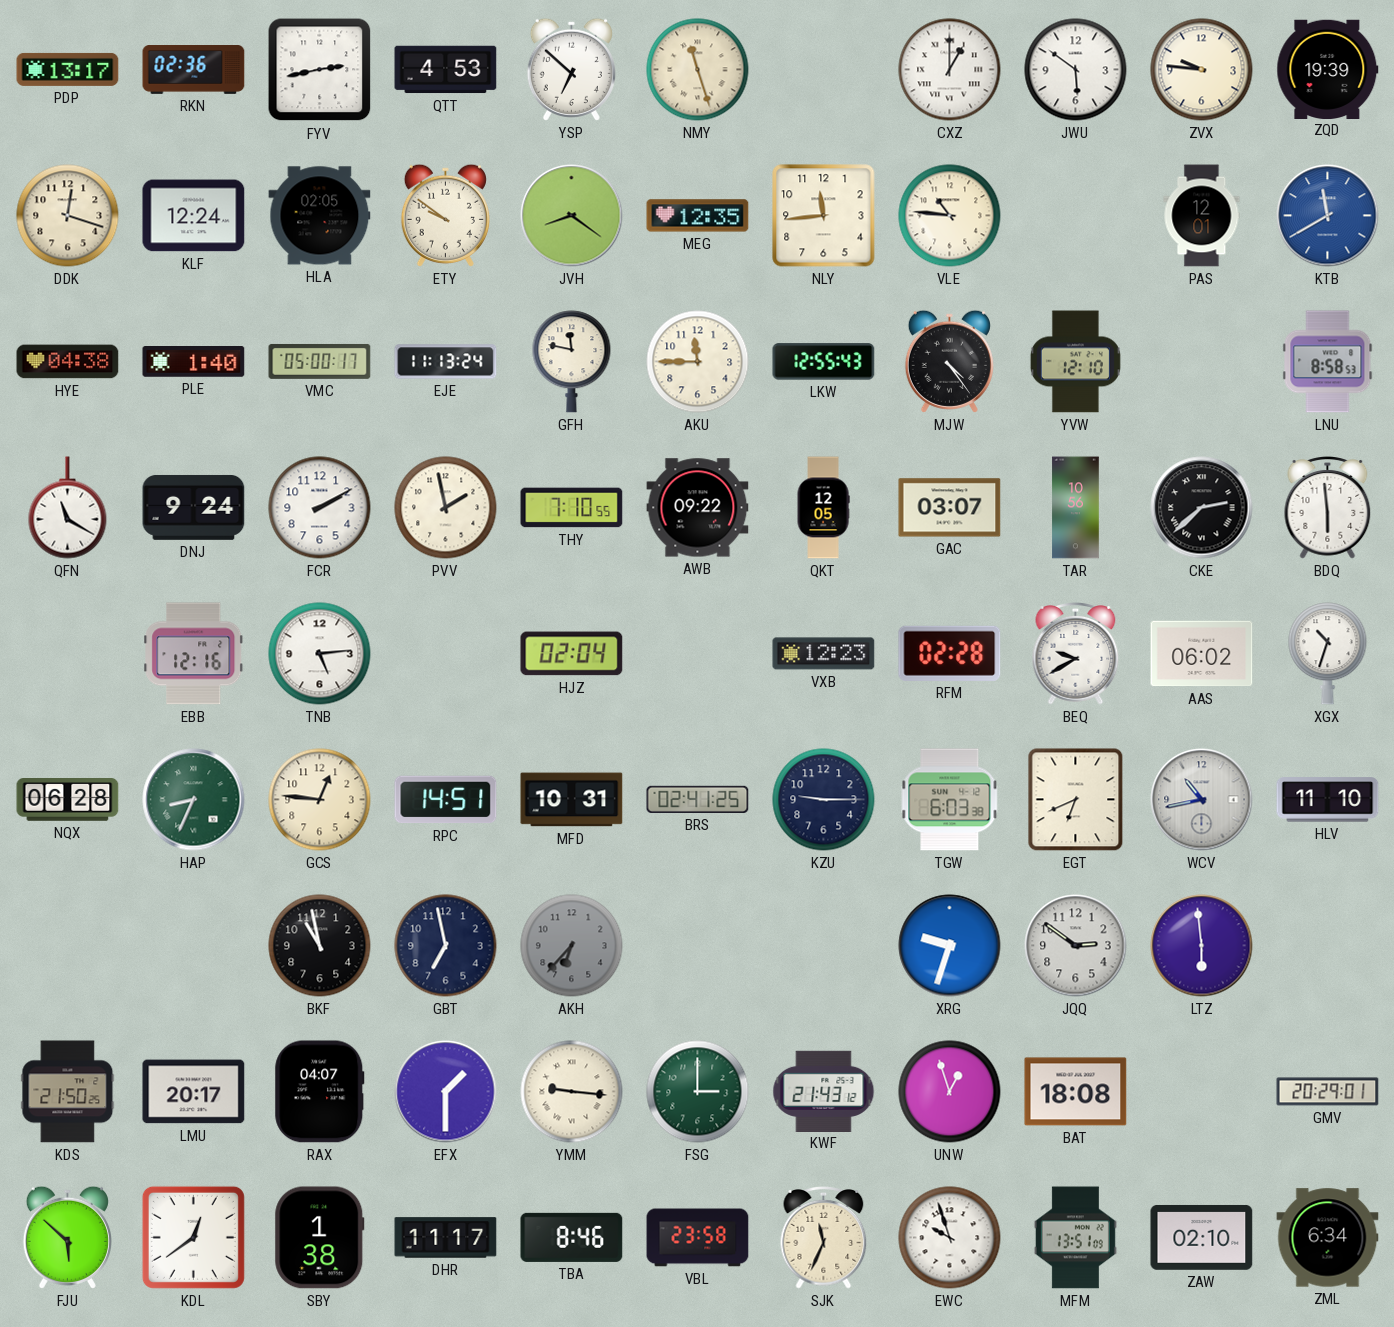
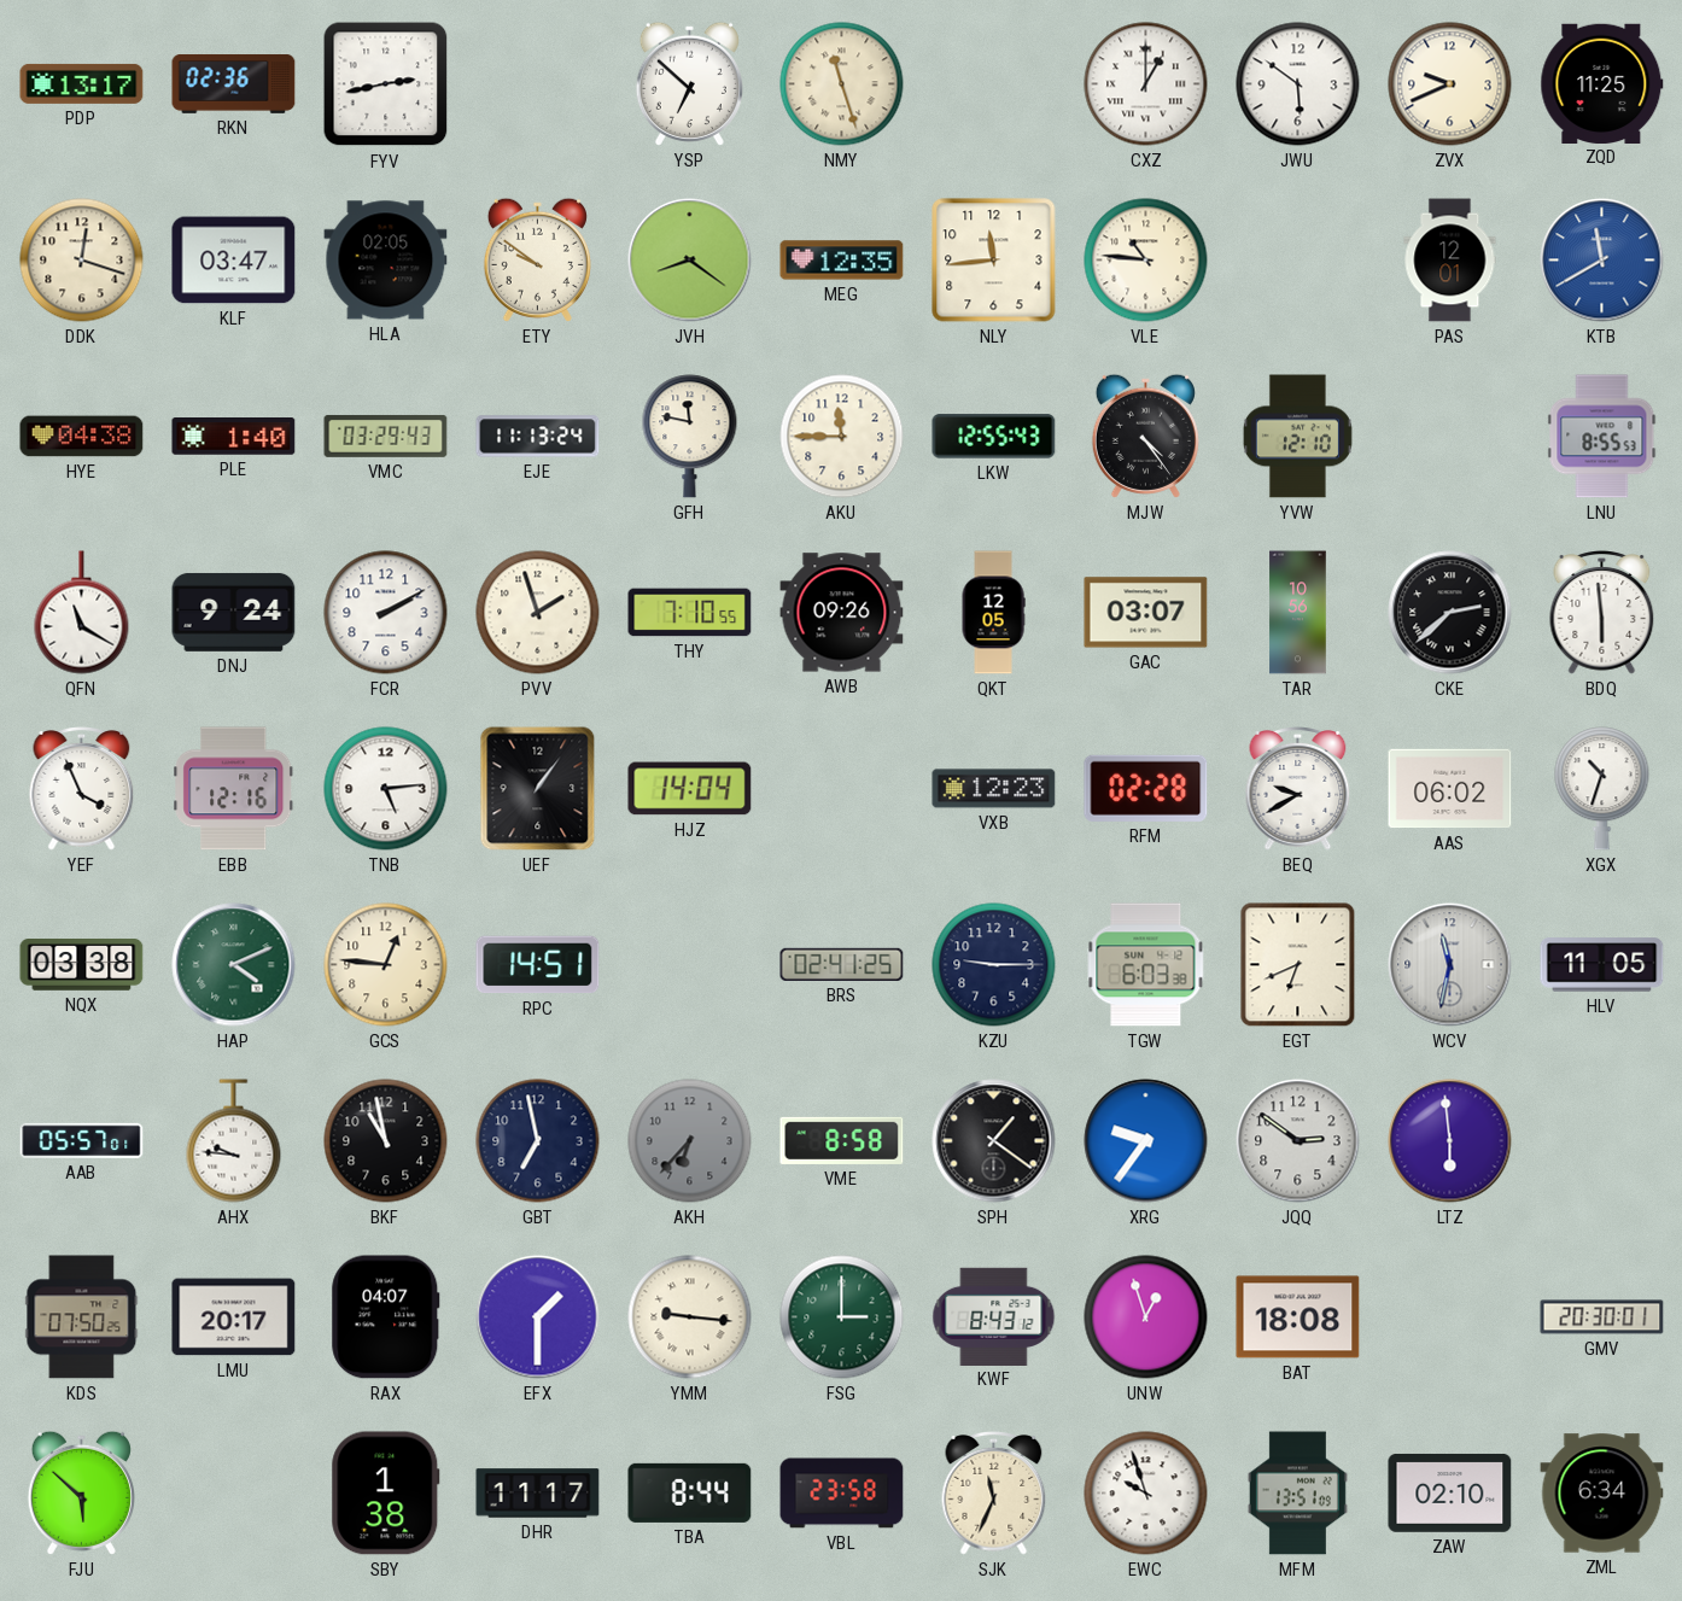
QTT: 4:53 -> none
ZVX: 9:46 -> 9:41
ZQD: 19:39 -> 11:25
KLF: 12:24 -> 03:47
VMC: 05:00 -> 03:29
LNU: 8:58 -> 8:55
PVV: 1:58 -> 1:57
AWB: 09:22 -> 09:26
YEF: none -> 3:56
UEF: none -> 1:06
HJZ: 02:04 -> 14:04
NQX: 06:28 -> 03:38
HAP: 8:34 -> 4:11
MFD: 10:31 -> none
WCV: 10:43 -> 11:32
HLV: 11:10 -> 11:05
AAB: none -> 05:57
AHX: none -> 9:46
VME: none -> 8:58
SPH: none -> 1:21
XRG: 9:33 -> 9:36
KDS: 21:50 -> 07:50
KWF: 21:43 -> 8:43
GMV: 20:29 -> 20:30
KDL: 12:39 -> none
TBA: 8:46 -> 8:44
